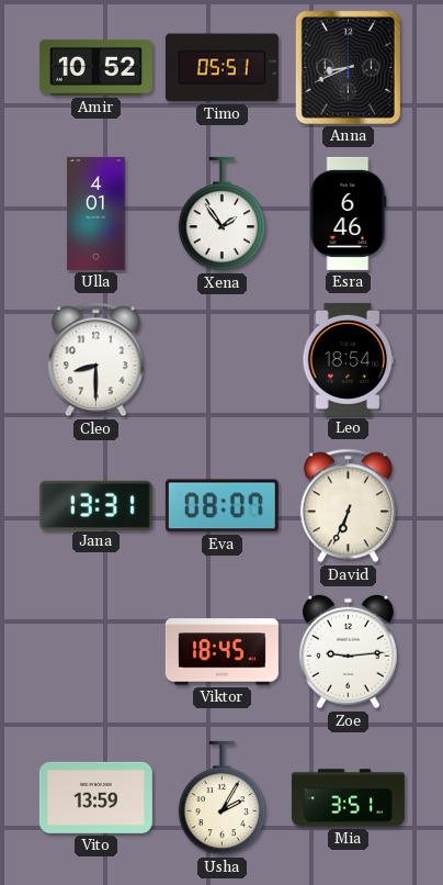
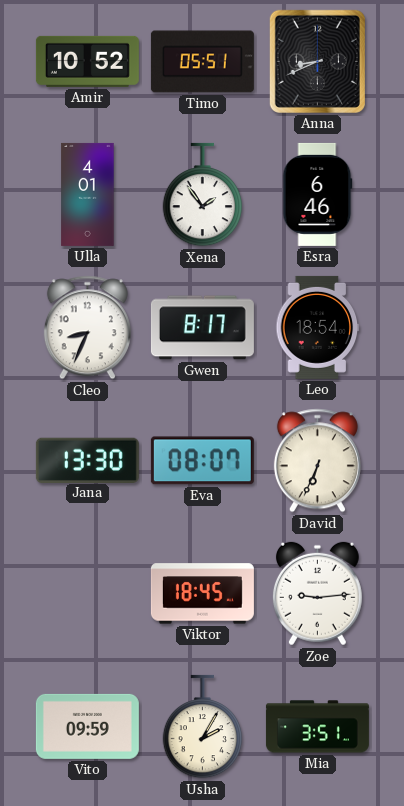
Cleo: 8:30 -> 8:34
Gwen: none -> 8:17
Jana: 13:31 -> 13:30
Vito: 13:59 -> 09:59
